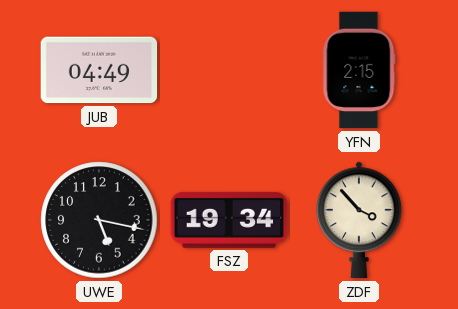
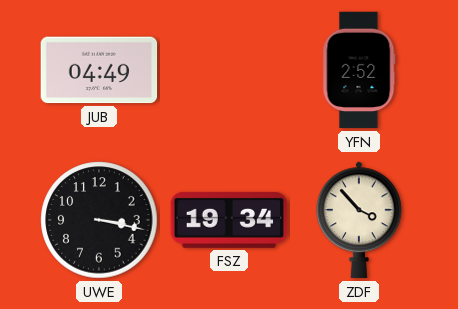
YFN: 2:15 -> 2:52
UWE: 5:17 -> 3:17
